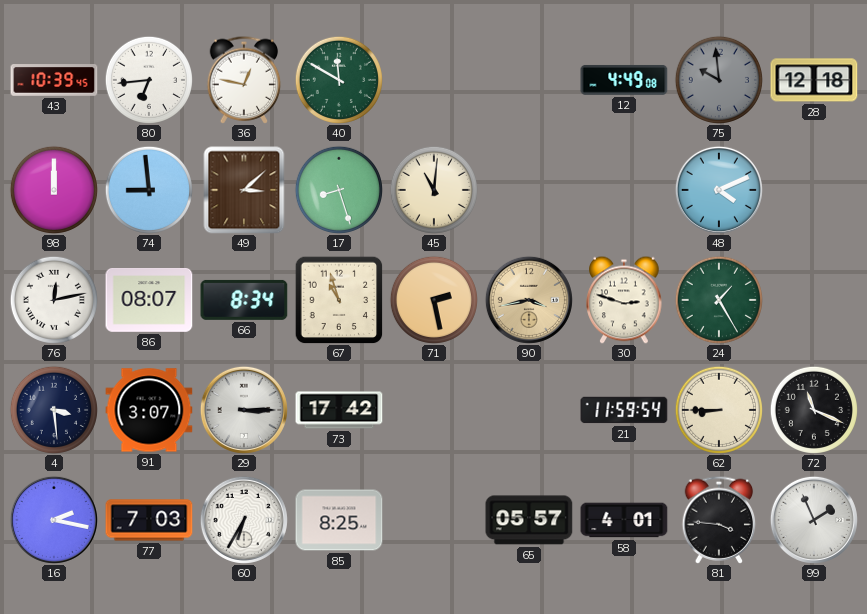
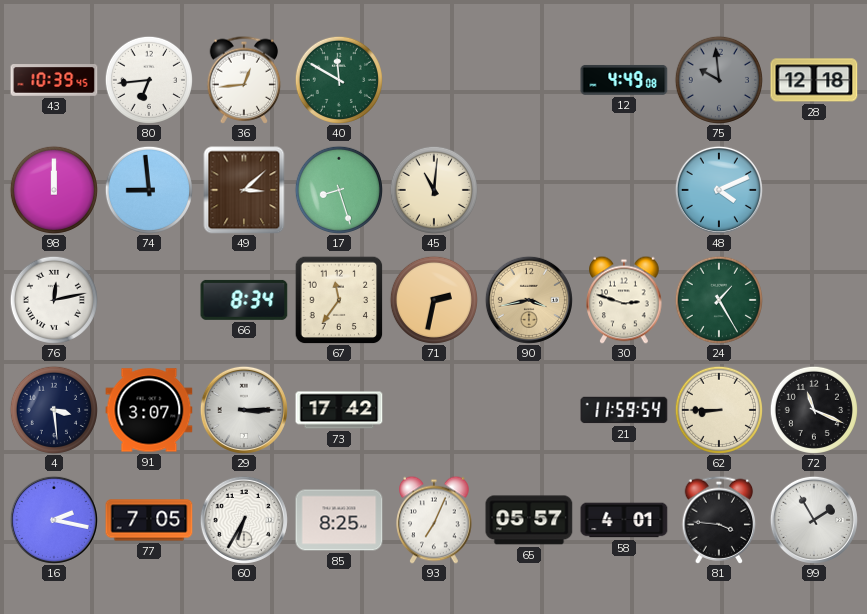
36: 12:47 -> 12:44
86: 08:07 -> none
67: 10:57 -> 11:36
71: 2:28 -> 2:32
77: 7:03 -> 7:05
93: none -> 7:04
99: 1:56 -> 1:55
